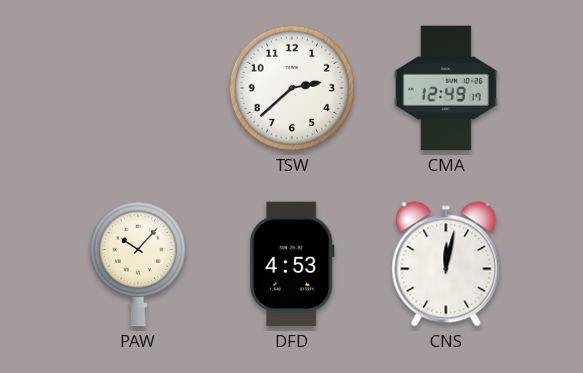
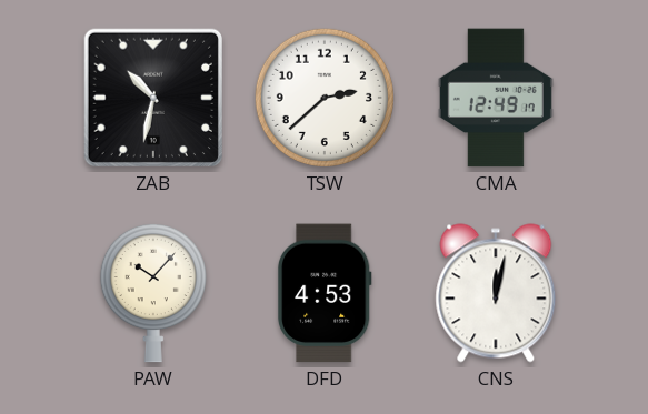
ZAB: none -> 10:32
